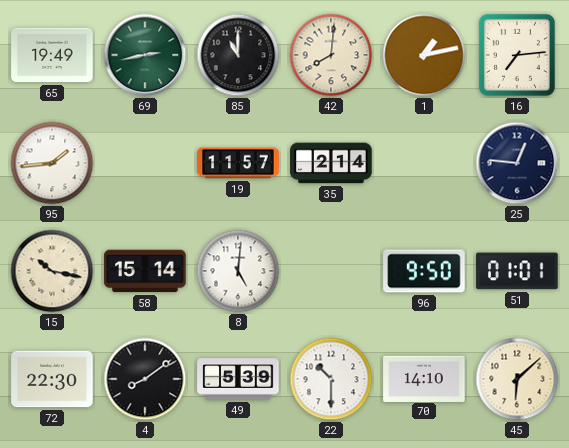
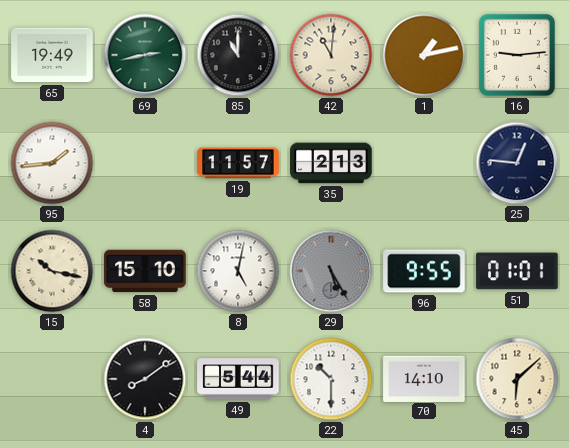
42: 8:01 -> 11:01
16: 7:14 -> 9:14
35: 2:14 -> 2:13
58: 15:14 -> 15:10
8: 5:01 -> 5:02
29: none -> 5:25
96: 9:50 -> 9:55
72: 22:30 -> none
49: 5:39 -> 5:44
